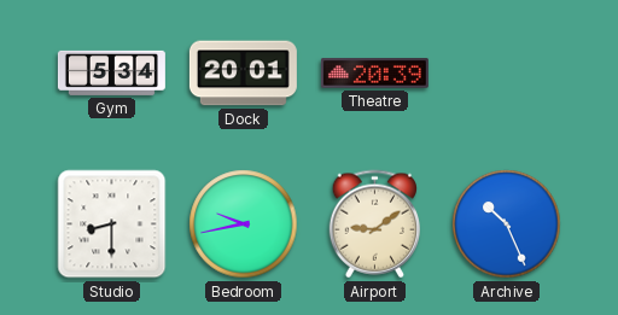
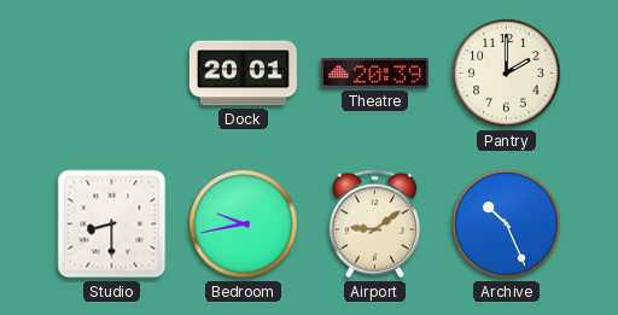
Gym: 5:34 -> none
Pantry: none -> 2:00
